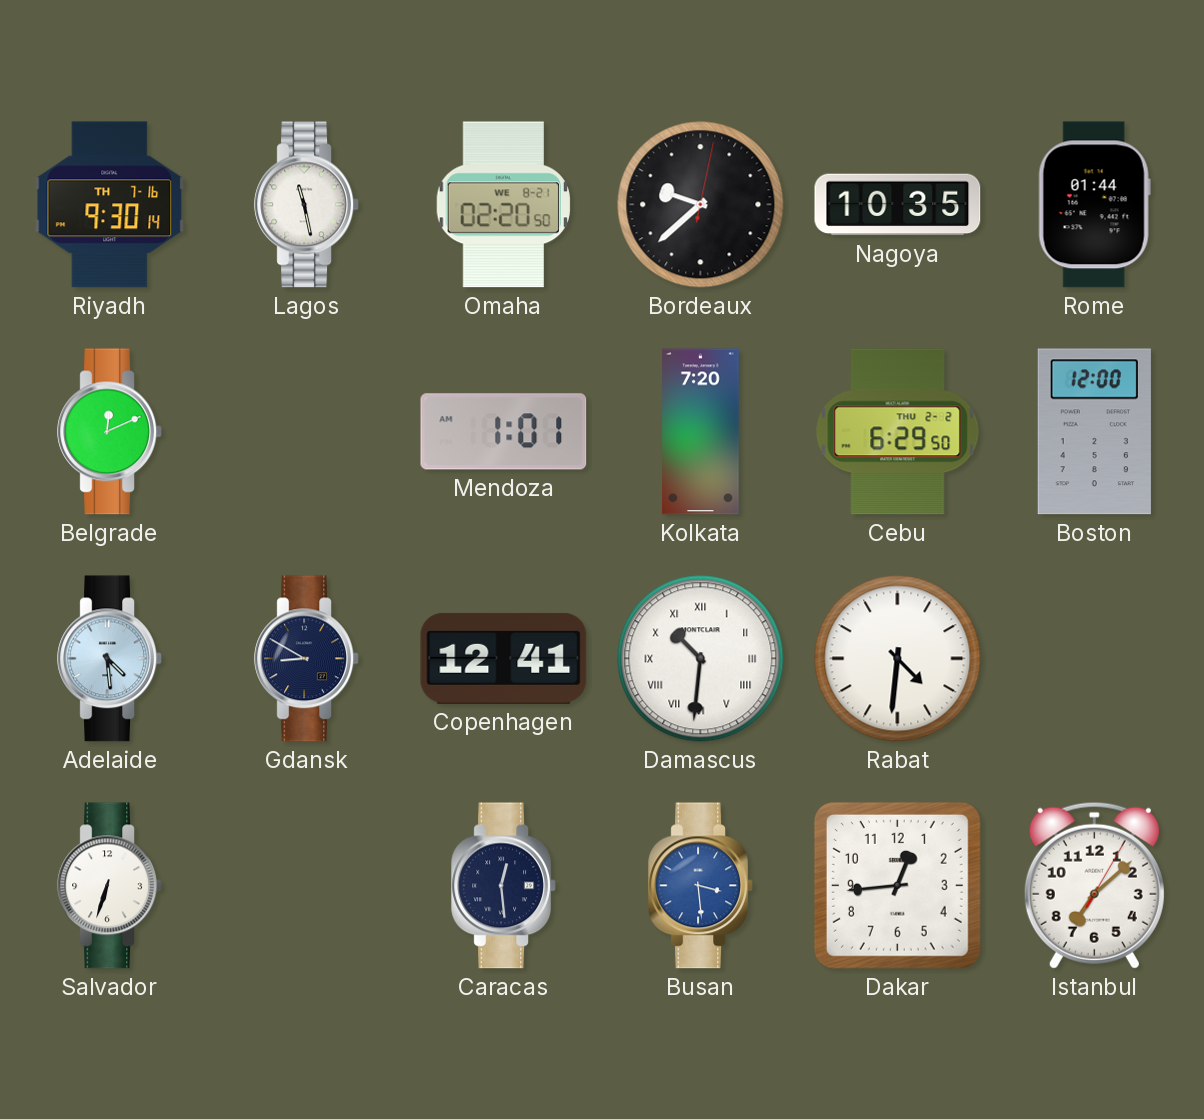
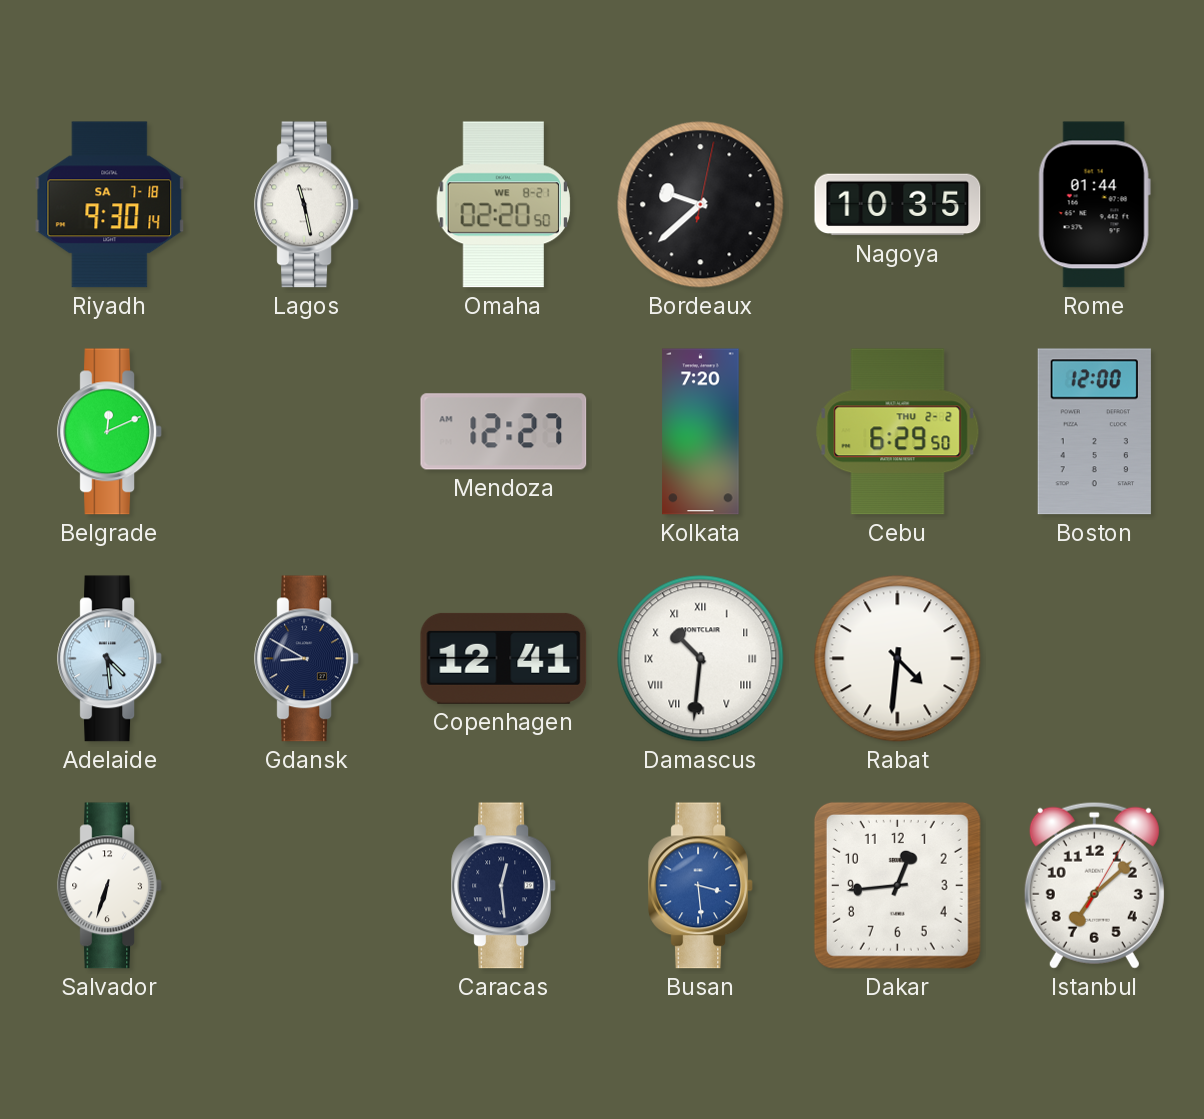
Riyadh date: TH 7-16 -> SA 7-18
Mendoza: 1:01 -> 12:27
